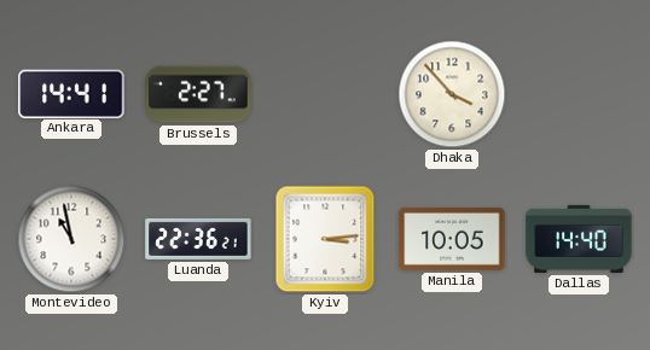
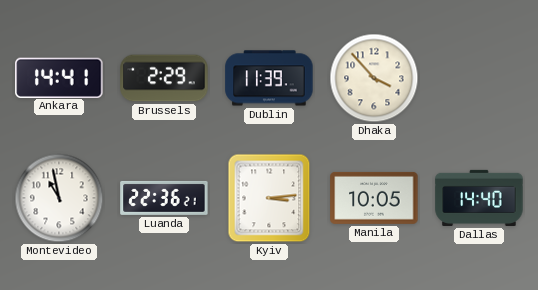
Brussels: 2:27 -> 2:29
Dublin: none -> 11:39
